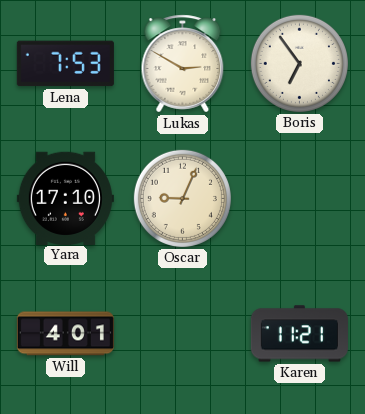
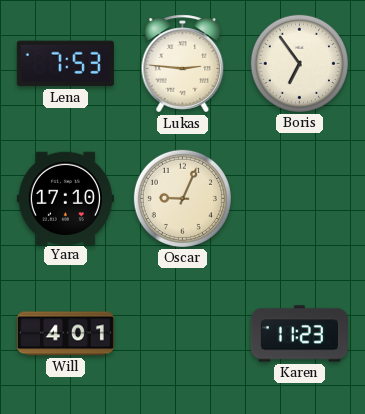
Lukas: 2:50 -> 2:46
Karen: 11:21 -> 11:23
